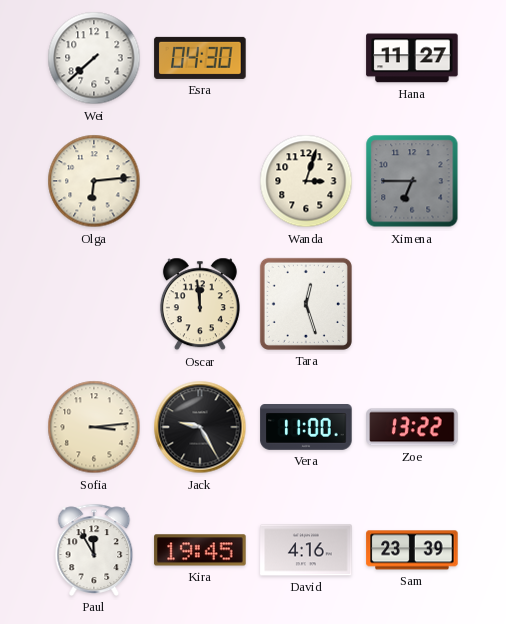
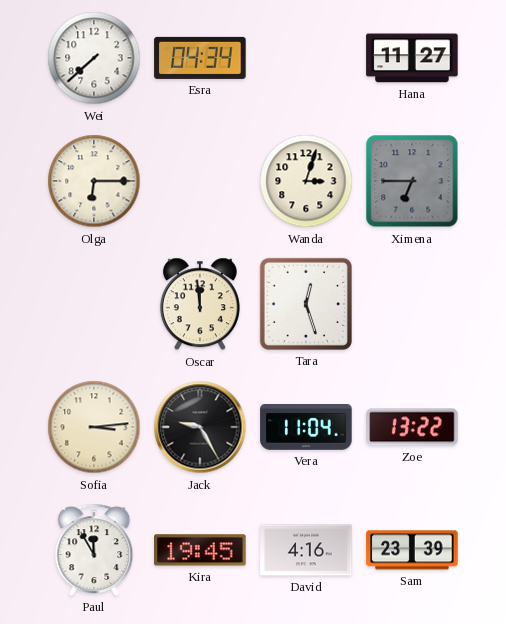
Esra: 04:30 -> 04:34
Olga: 6:14 -> 6:15
Vera: 11:00 -> 11:04
